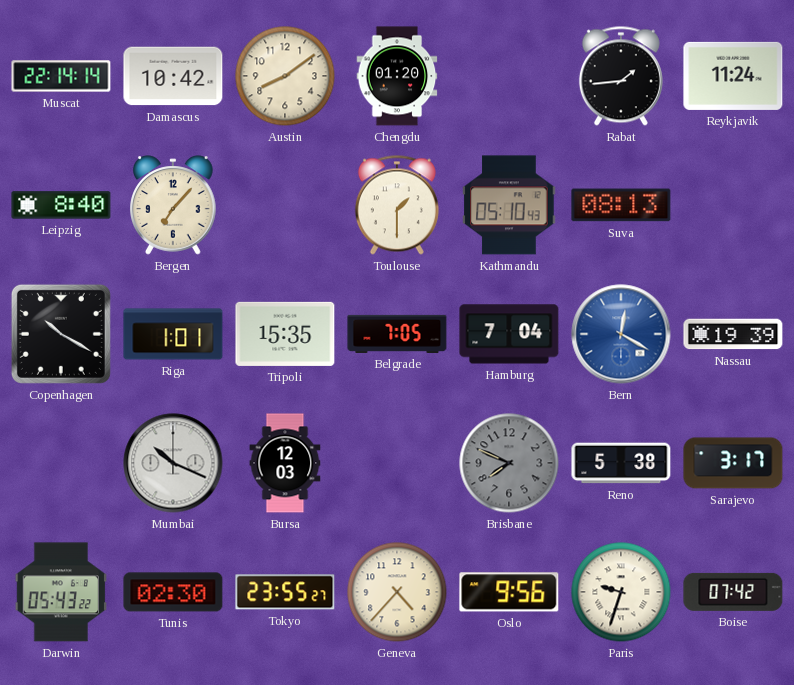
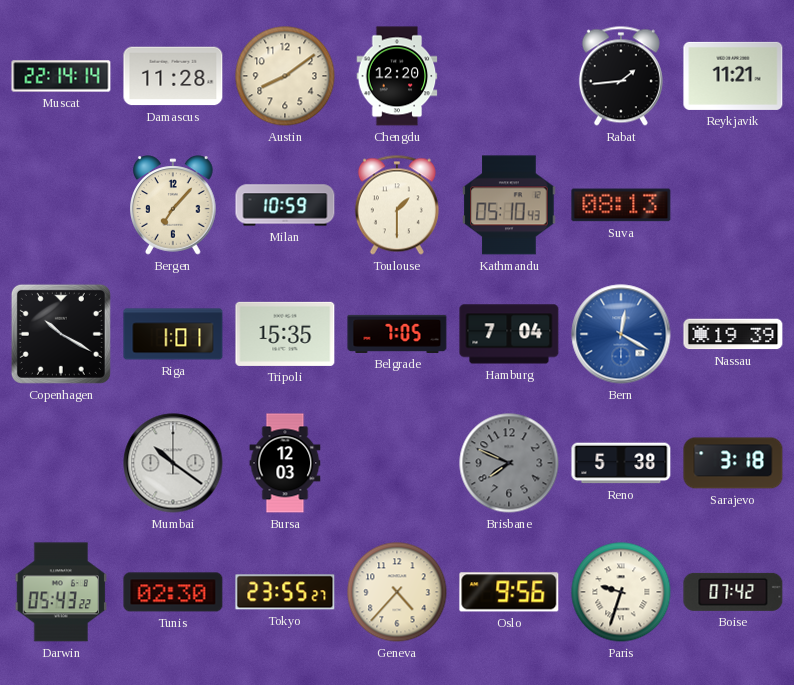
Damascus: 10:42 -> 11:28
Chengdu: 01:20 -> 12:20
Reykjavik: 11:24 -> 11:21
Leipzig: 8:40 -> none
Milan: none -> 10:59
Mumbai: 10:19 -> 10:21
Sarajevo: 3:17 -> 3:18
